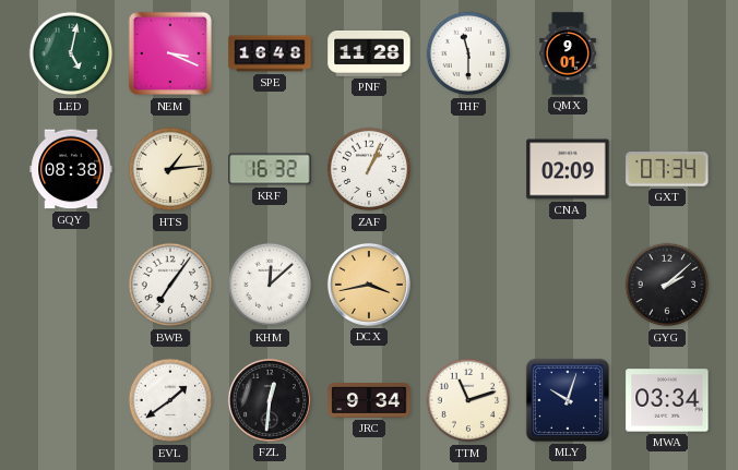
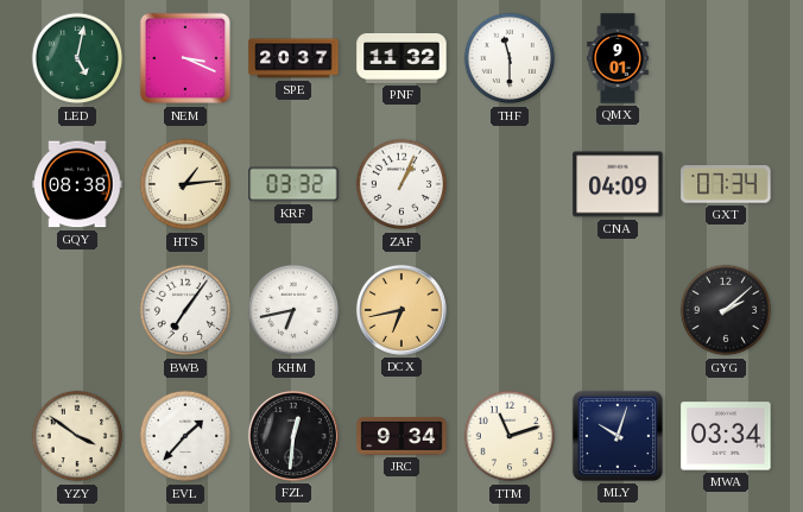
SPE: 16:48 -> 20:37
PNF: 11:28 -> 11:32
KRF: 16:32 -> 03:32
CNA: 02:09 -> 04:09
KHM: 12:08 -> 6:43
DCX: 3:43 -> 6:43
YZY: none -> 3:51
EVL: 1:39 -> 1:37
